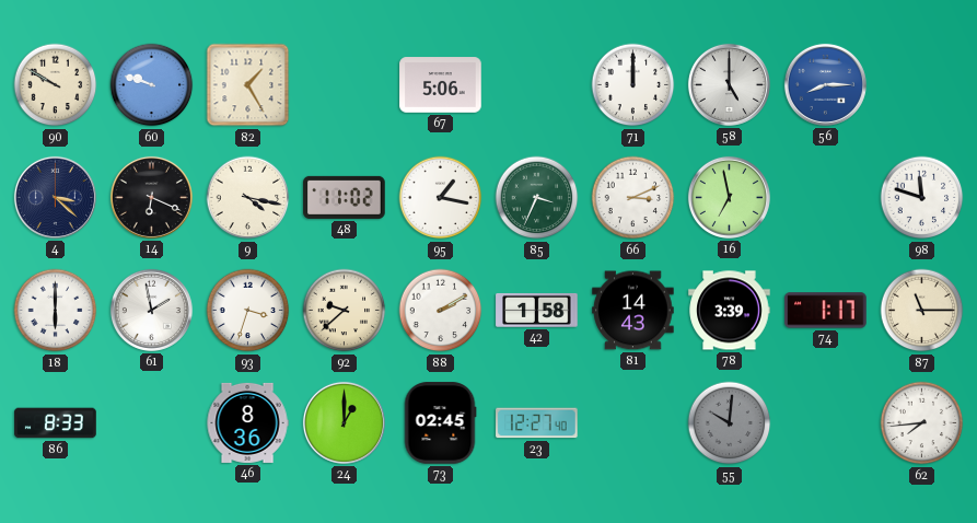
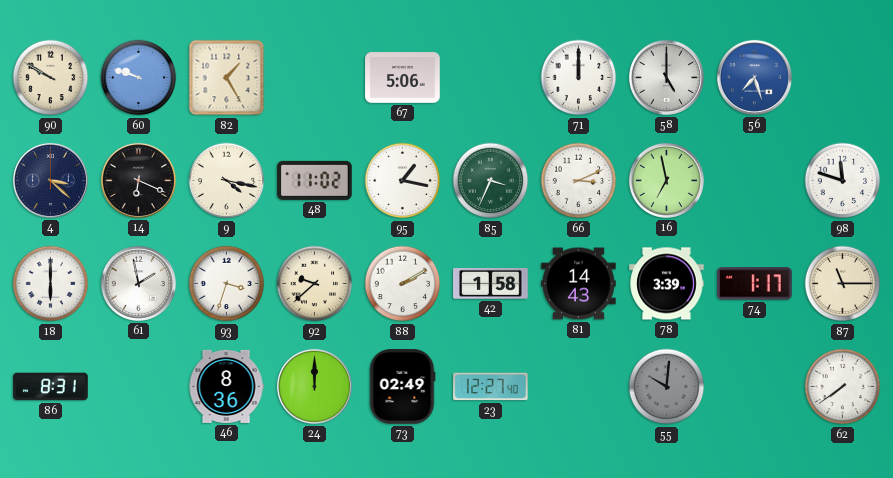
56: 8:15 -> 7:27
86: 8:33 -> 8:31
24: 1:00 -> 12:00
73: 02:45 -> 02:49
62: 7:44 -> 7:39
